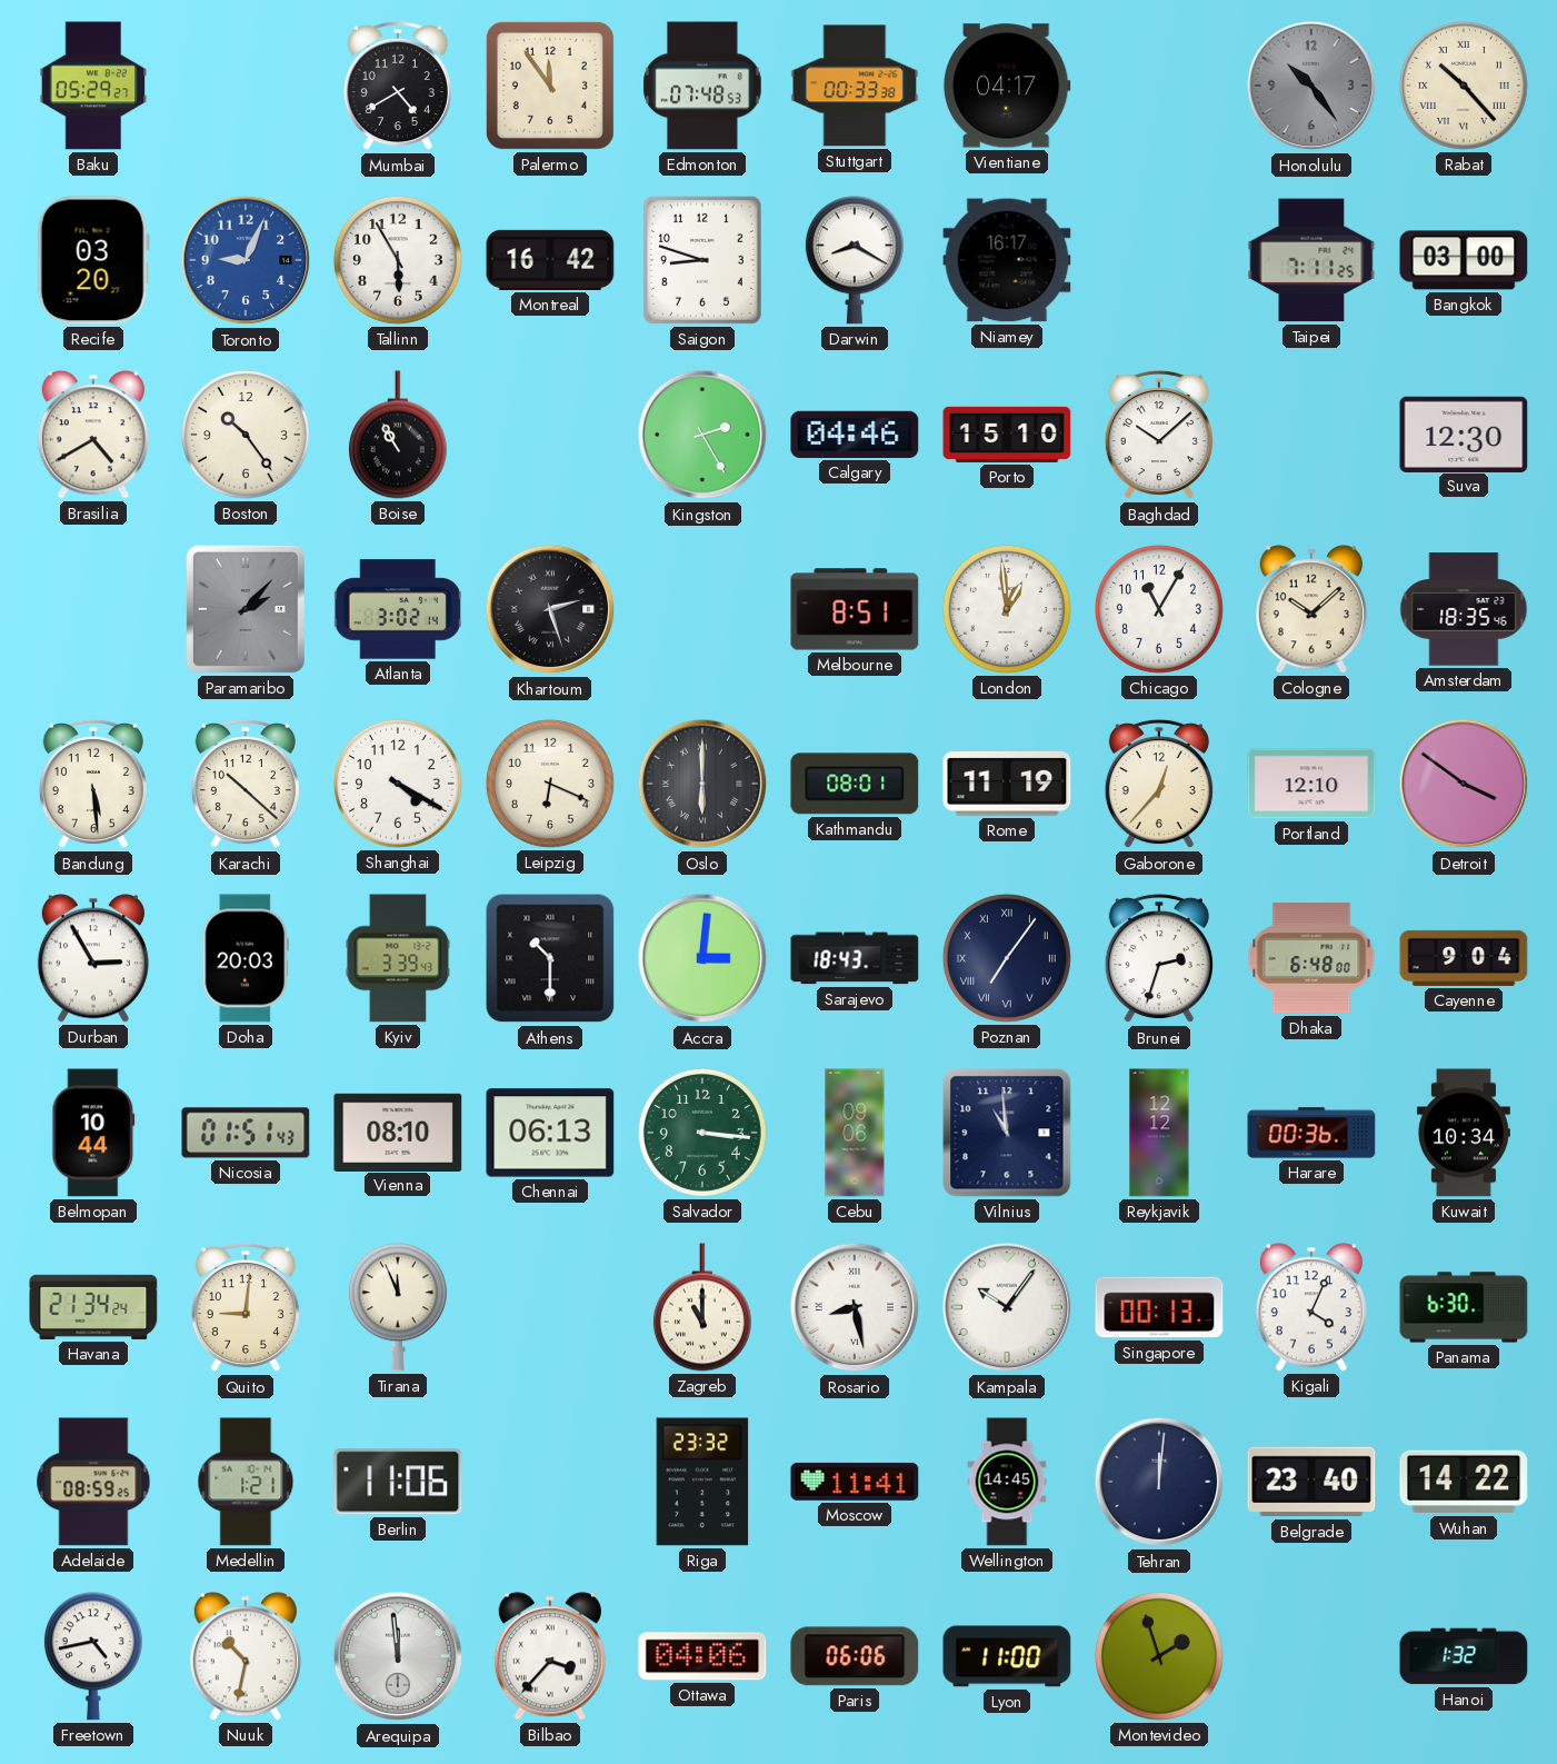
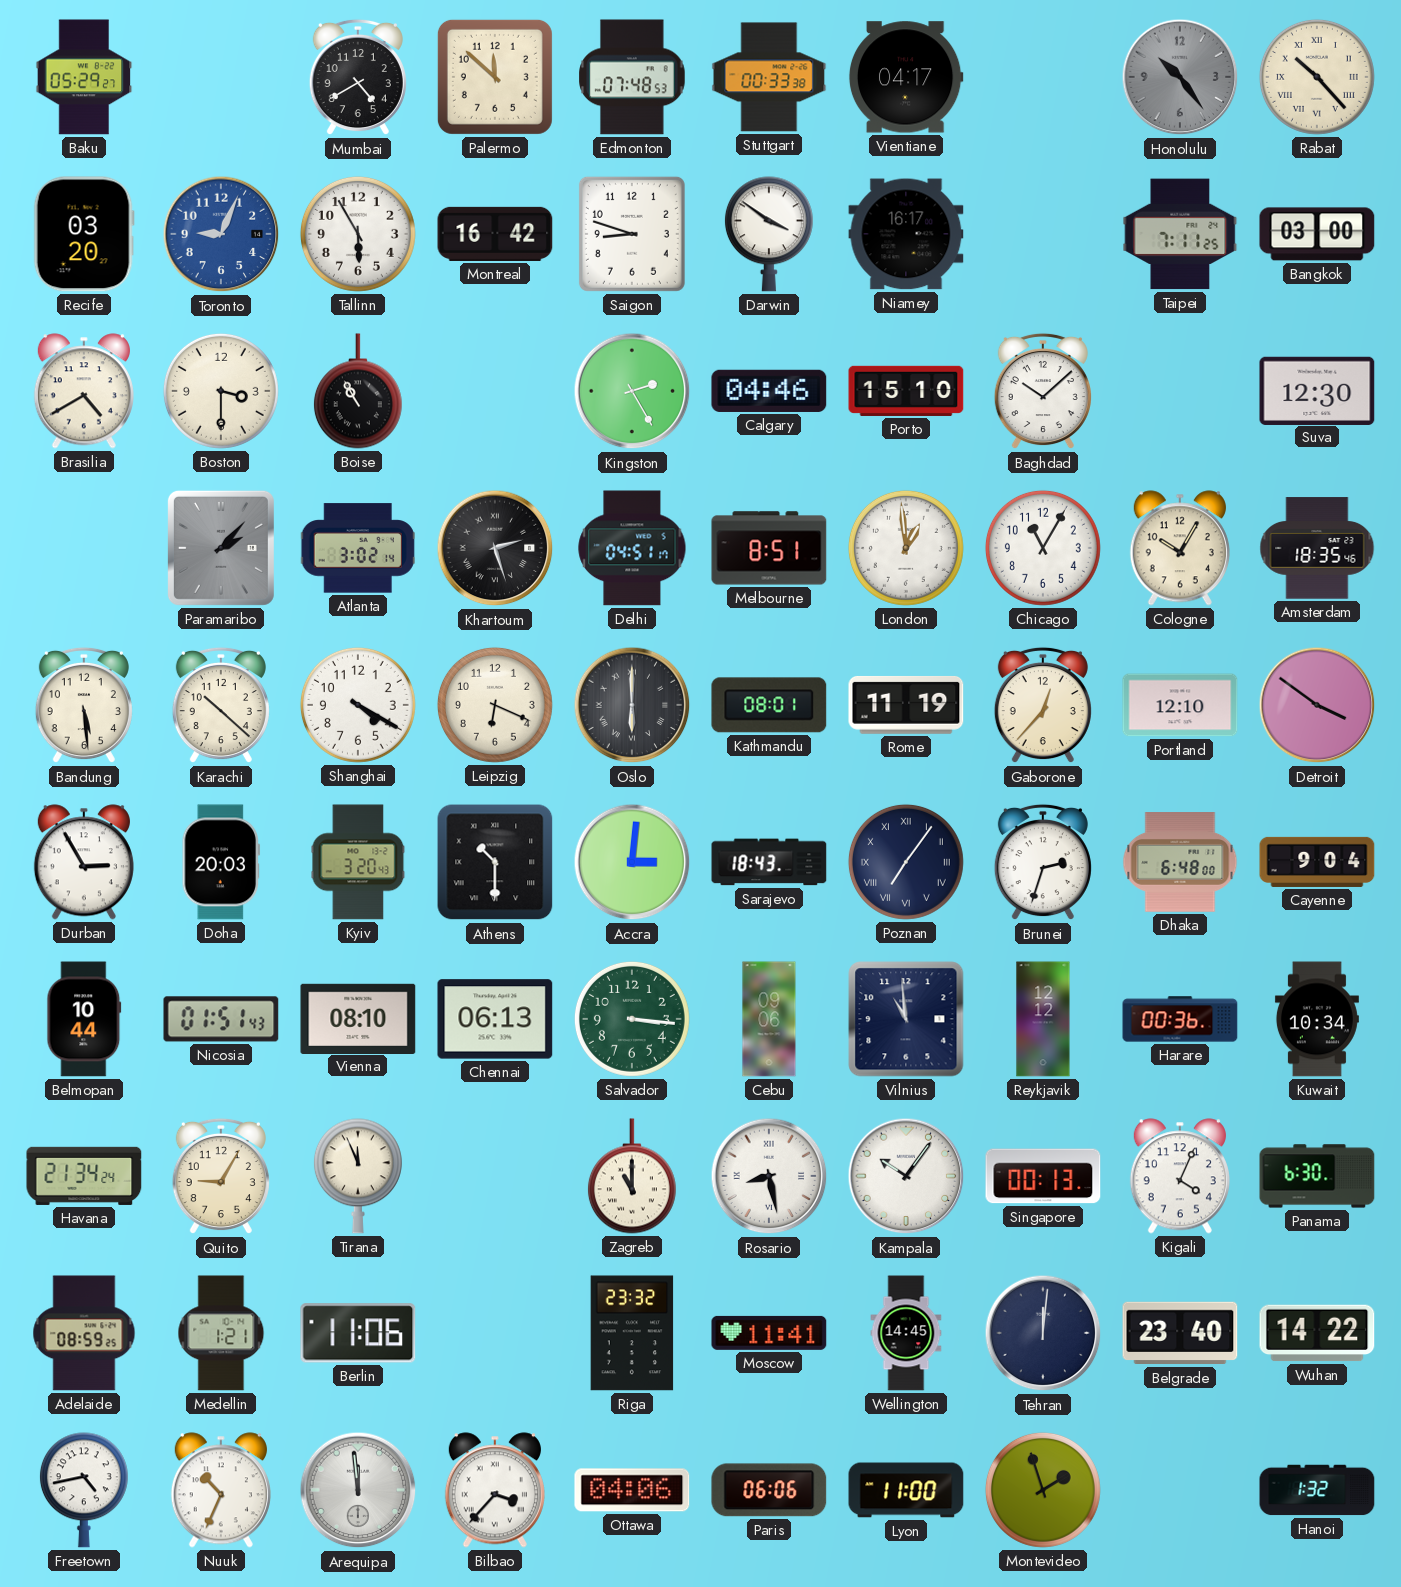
Palermo: 11:54 -> 11:52
Darwin: 8:20 -> 3:51
Boston: 10:24 -> 3:30
Delhi: none -> 04:51
Cologne: 10:08 -> 10:05
Kyiv: 3:39 -> 3:20
Quito: 9:01 -> 9:05
Nuuk: 10:32 -> 10:34
